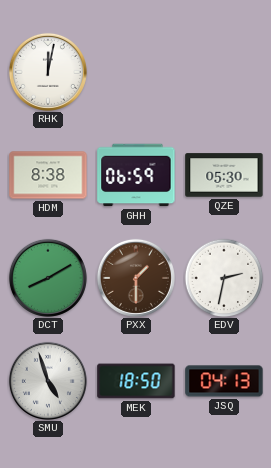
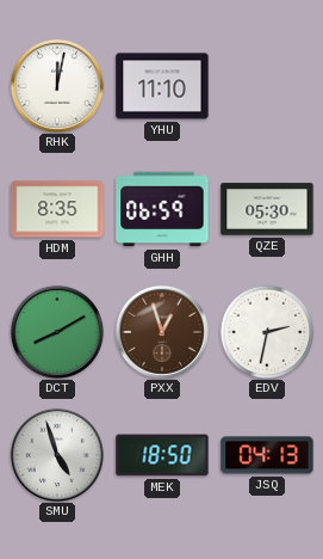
YHU: none -> 11:10
HDM: 8:38 -> 8:35
PXX: 1:30 -> 12:57
